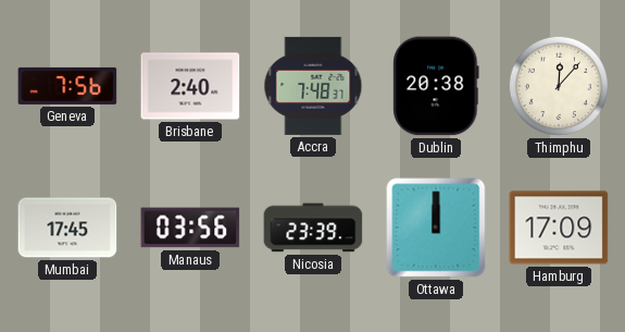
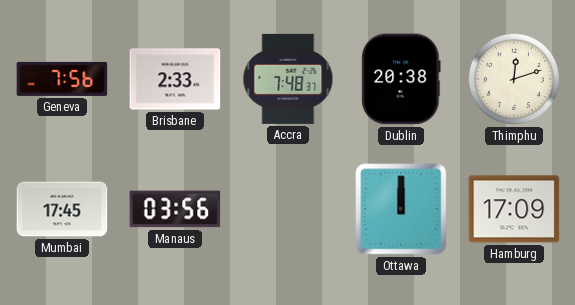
Brisbane: 2:40 -> 2:33
Thimphu: 12:07 -> 12:12
Nicosia: 23:39 -> none
